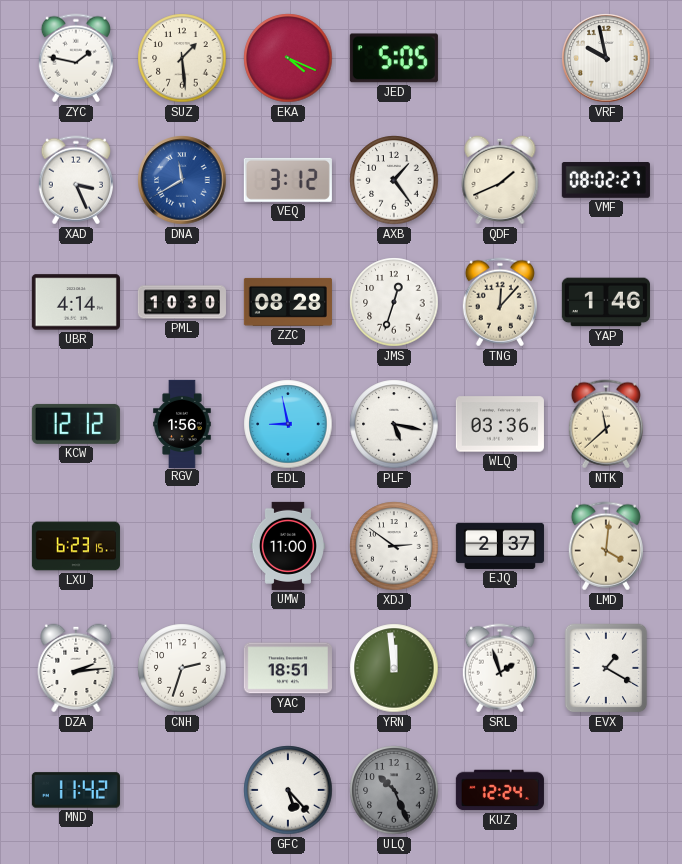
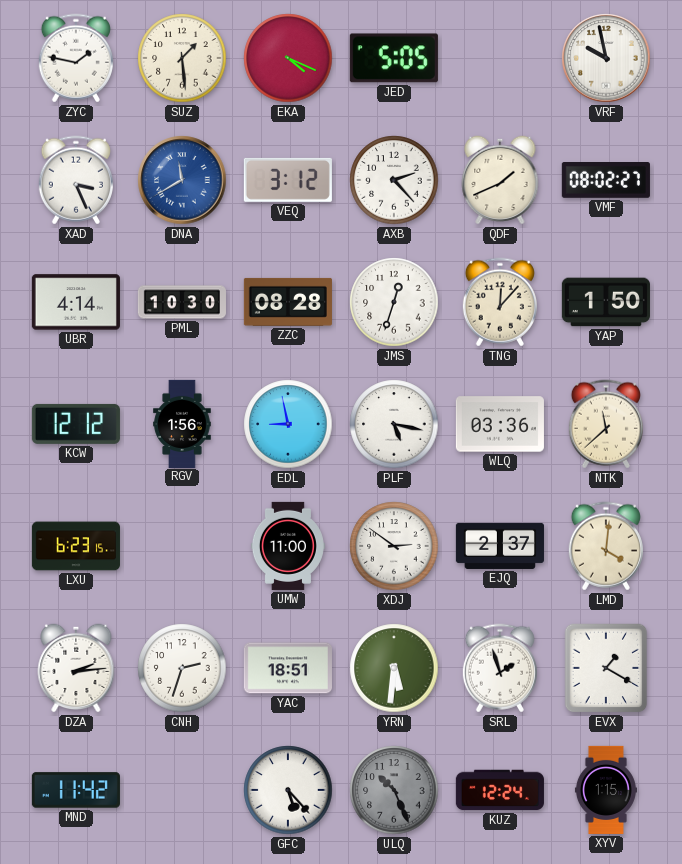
AXB: 1:24 -> 2:23
YAP: 1:46 -> 1:50
YRN: 11:59 -> 5:31
XYV: none -> 1:15
